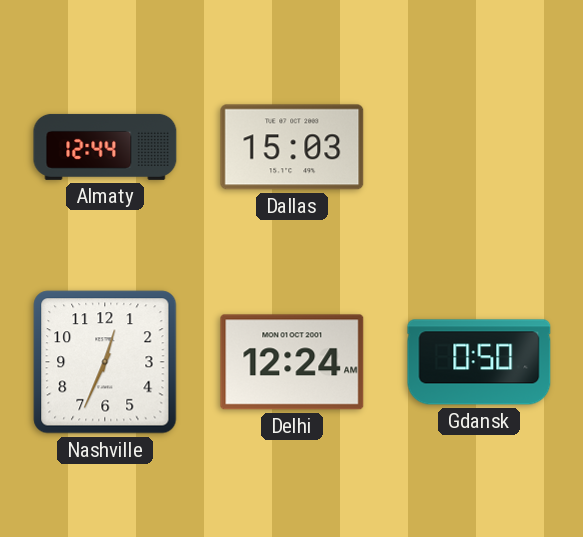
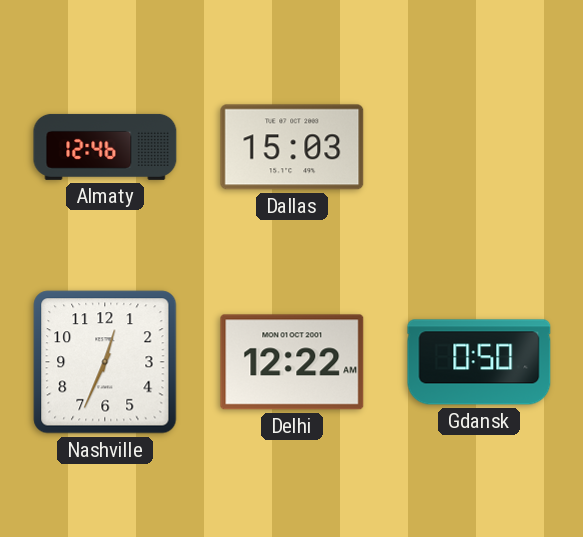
Almaty: 12:44 -> 12:46
Delhi: 12:24 -> 12:22
